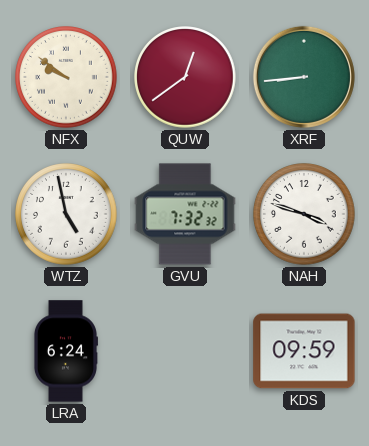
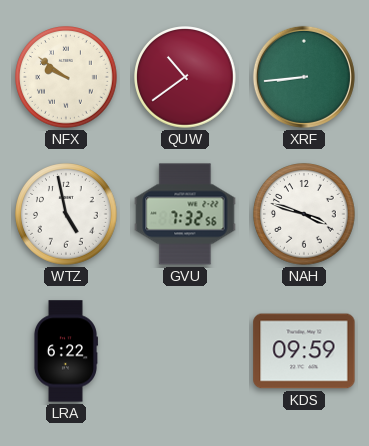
QUW: 12:39 -> 10:39
GVU: 7:32:32 -> 7:32:56
LRA: 6:24 -> 6:22
